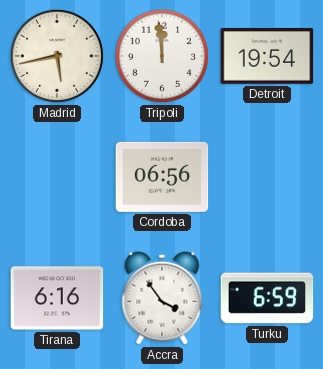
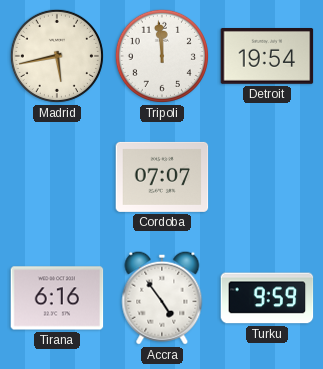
Cordoba: 06:56 -> 07:07
Accra: 3:54 -> 4:54
Turku: 6:59 -> 9:59
